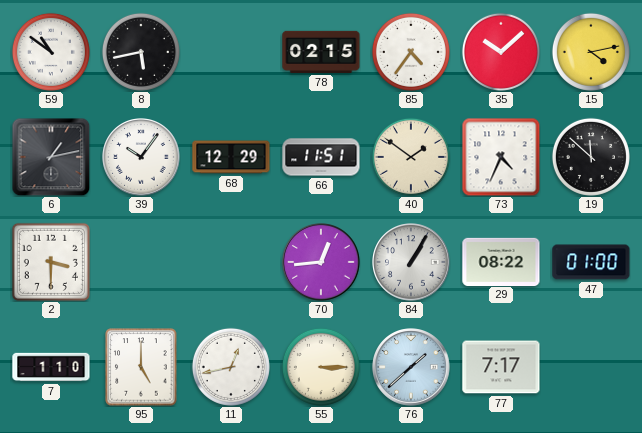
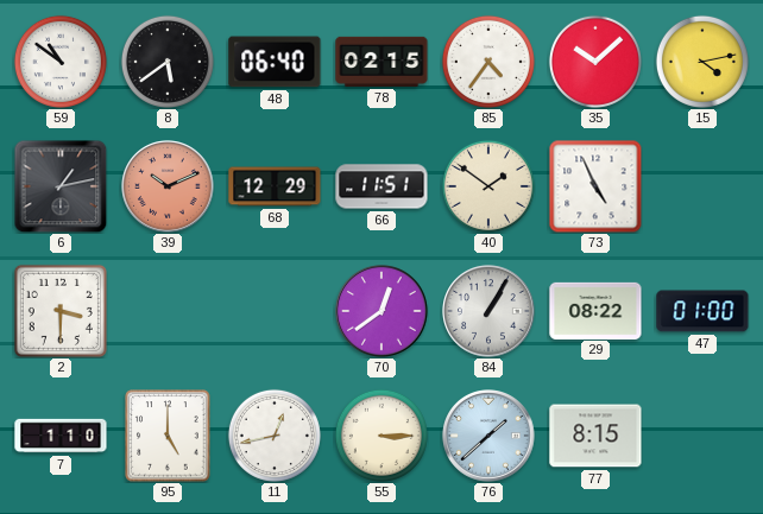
8: 5:43 -> 5:39
48: none -> 06:40
39: 10:06 -> 10:11
39 dial: white -> salmon
73: 4:34 -> 4:56
19: 11:52 -> none
70: 12:44 -> 12:39
77: 7:17 -> 8:15
